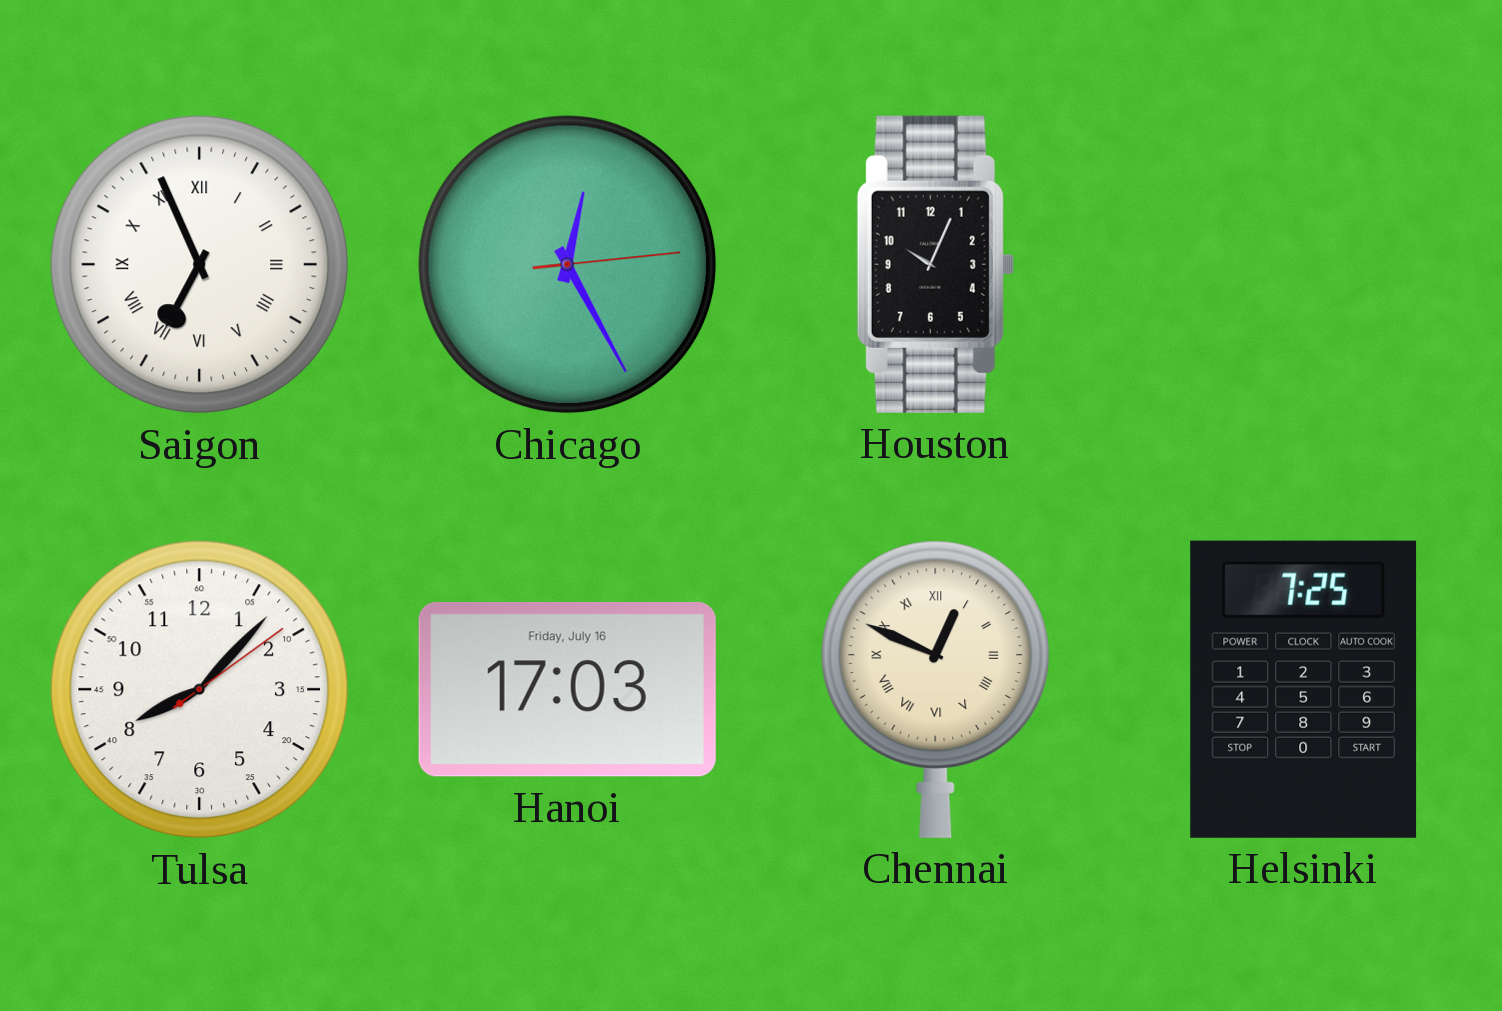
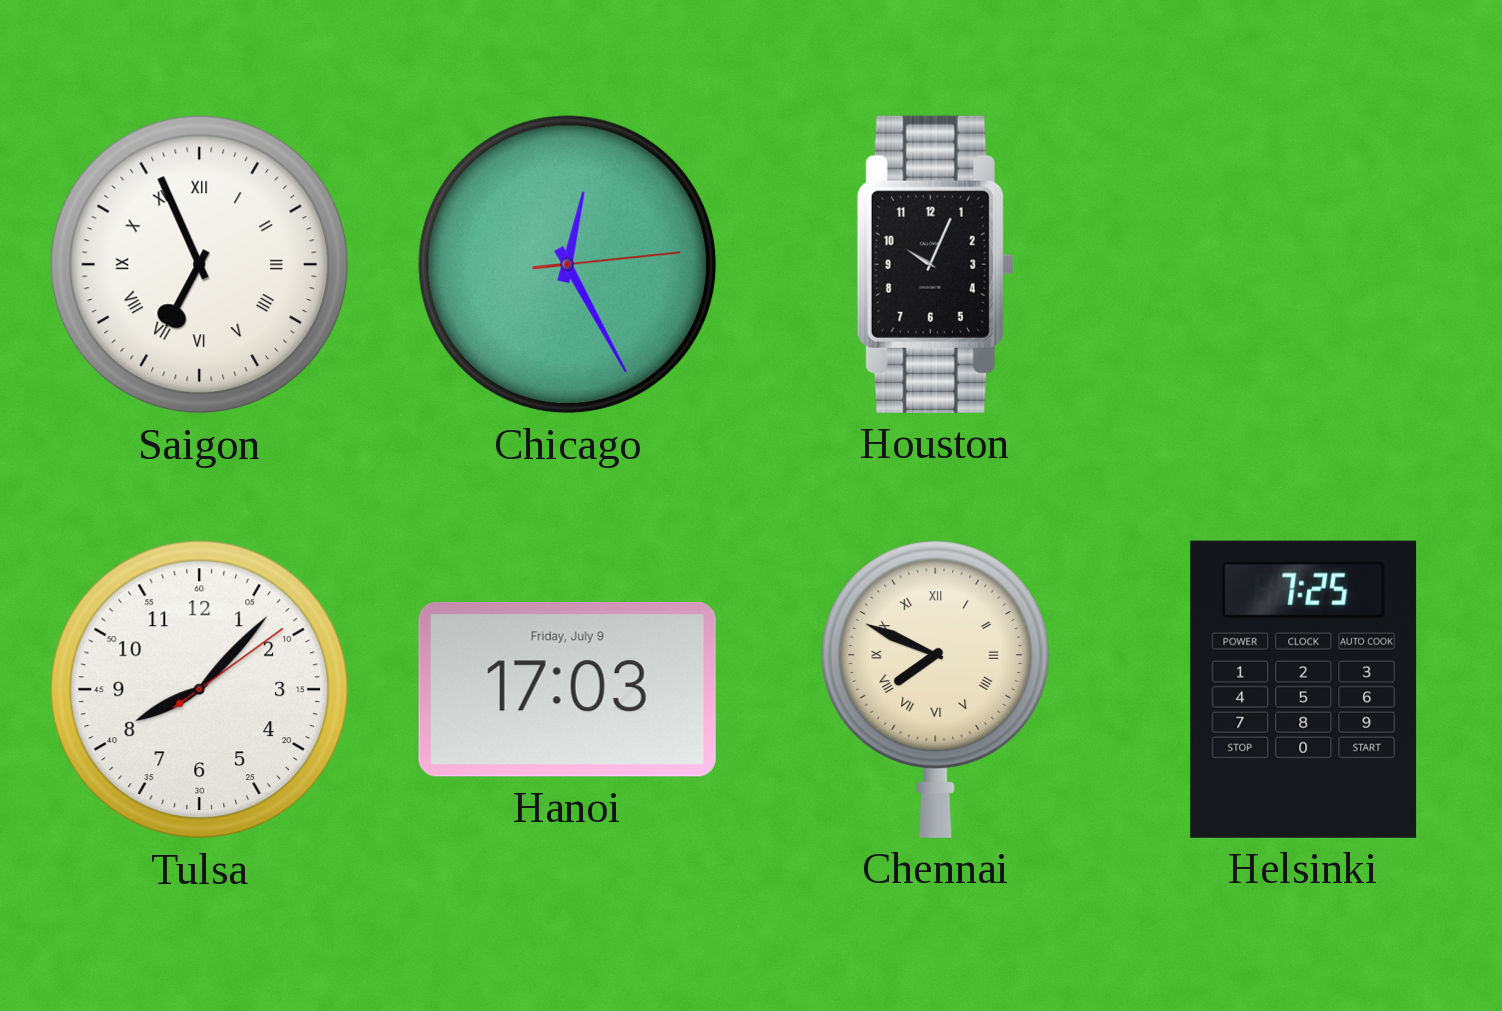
Hanoi date: Friday, July 16 -> Friday, July 9
Chennai: 12:49 -> 7:49
